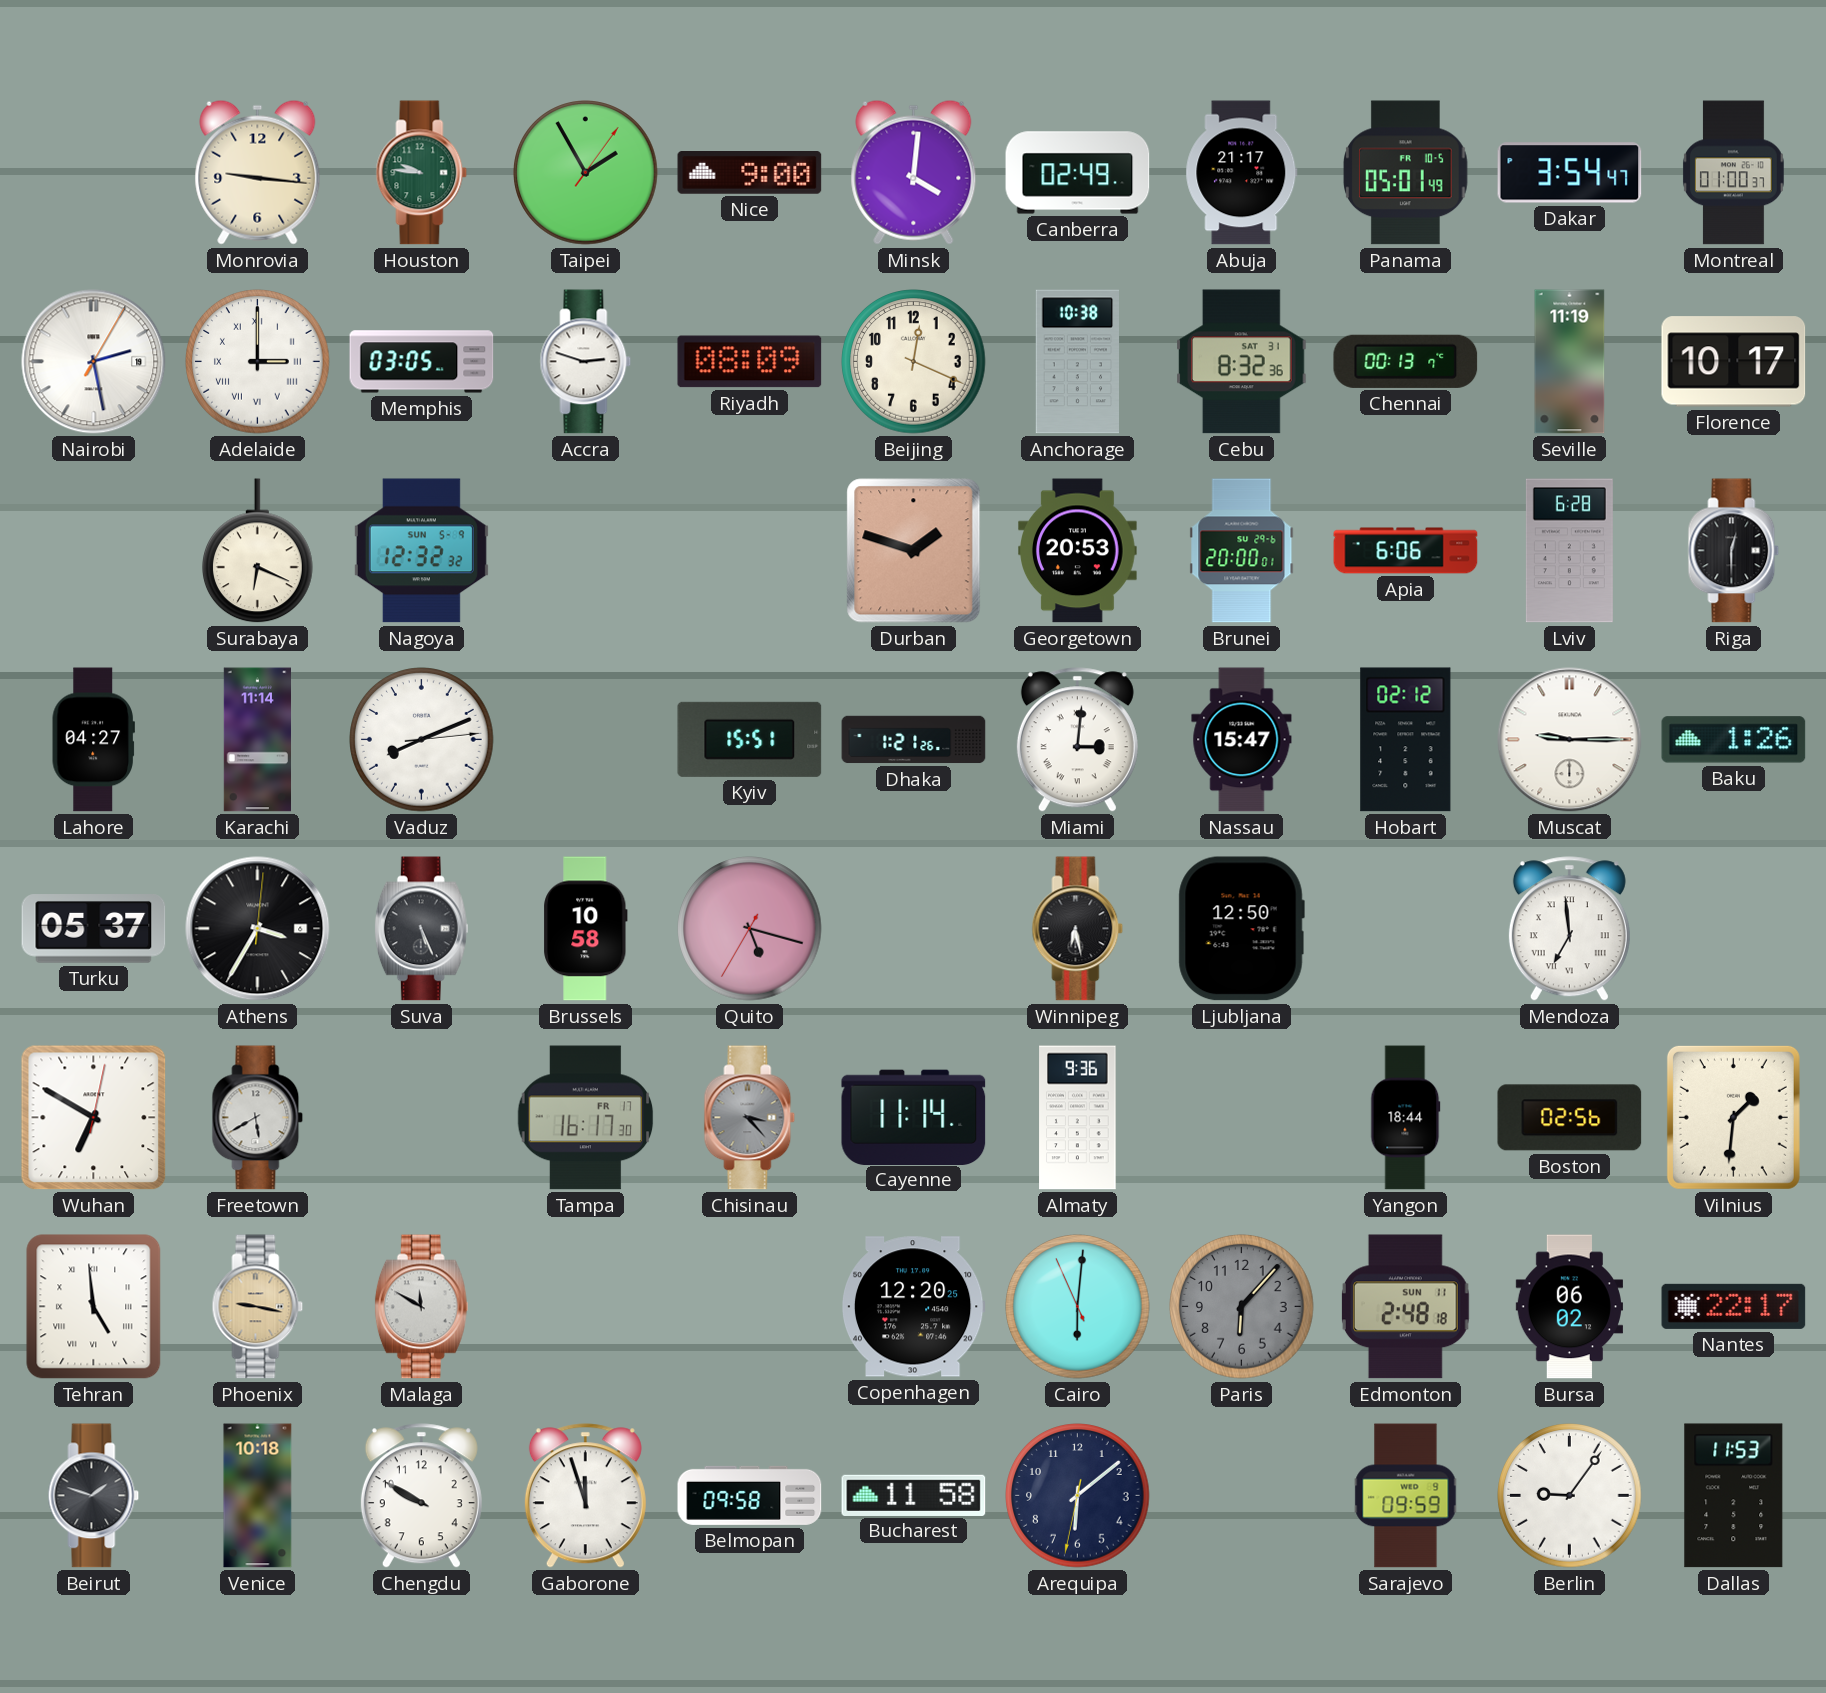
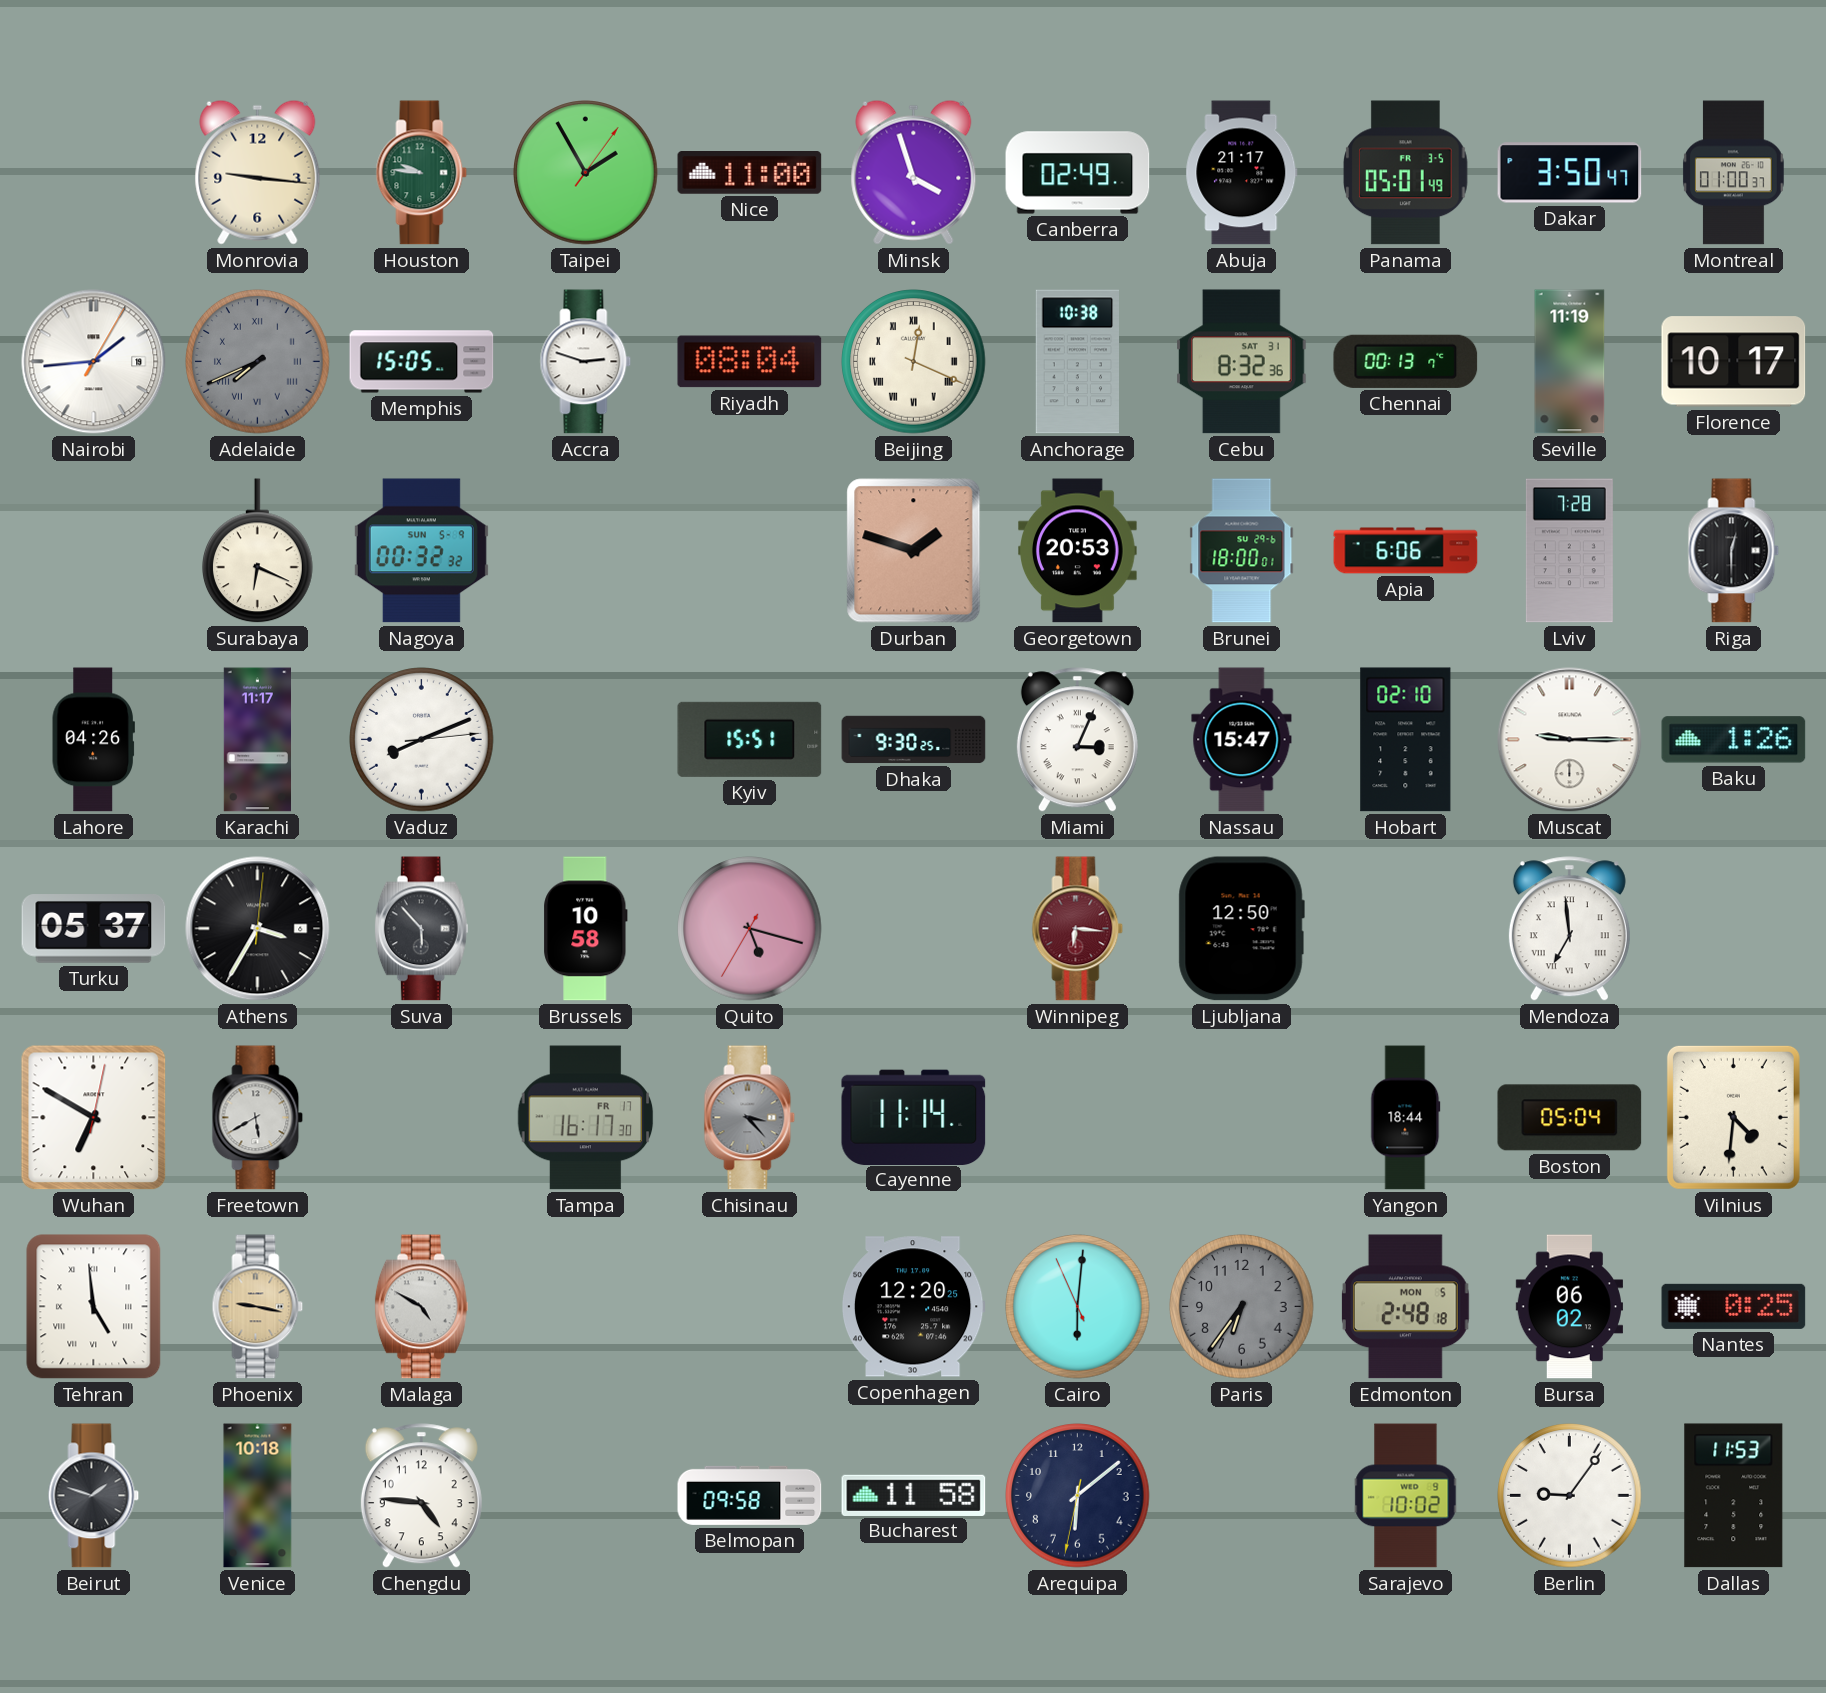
Nice: 9:00 -> 11:00
Minsk: 4:01 -> 3:57
Panama date: FR 10-5 -> FR 3-5
Dakar: 3:54 -> 3:50
Nairobi: 2:28 -> 1:44
Adelaide: 3:00 -> 7:41
Adelaide dial: white -> grey
Memphis: 03:05 -> 15:05
Riyadh: 08:09 -> 08:04
Beijing numerals: Arabic -> Roman
Nagoya: 12:32 -> 00:32
Brunei: 20:00 -> 18:00
Lviv: 6:28 -> 7:28
Lahore: 04:27 -> 04:26
Karachi: 11:14 -> 11:17
Dhaka: 1:21 -> 9:30
Miami: 3:01 -> 3:04
Hobart: 02:12 -> 02:10
Suva: 5:26 -> 5:53
Winnipeg: 6:28 -> 6:16
Winnipeg dial: black -> burgundy
Almaty: 9:36 -> none
Boston: 02:56 -> 05:04
Vilnius: 1:31 -> 4:31
Malaga: 11:50 -> 4:50
Paris: 6:07 -> 6:36
Edmonton date: SUN 11 -> MON 5
Nantes: 22:17 -> 0:25
Chengdu: 9:50 -> 4:46
Gaborone: 11:57 -> none
Sarajevo: 09:59 -> 10:02
